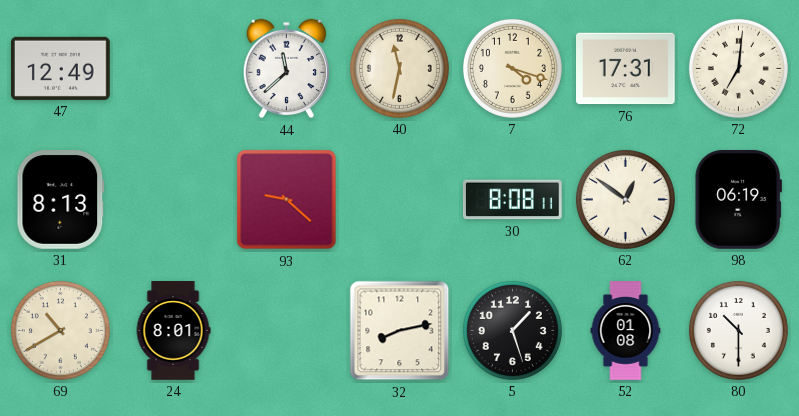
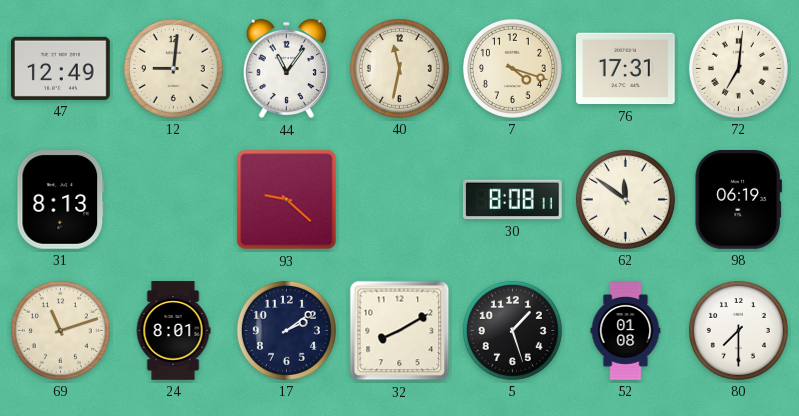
12: none -> 9:01
44: 11:38 -> 11:06
62: 12:51 -> 11:51
69: 10:40 -> 11:12
17: none -> 2:09
32: 8:13 -> 8:10
80: 10:30 -> 7:30
